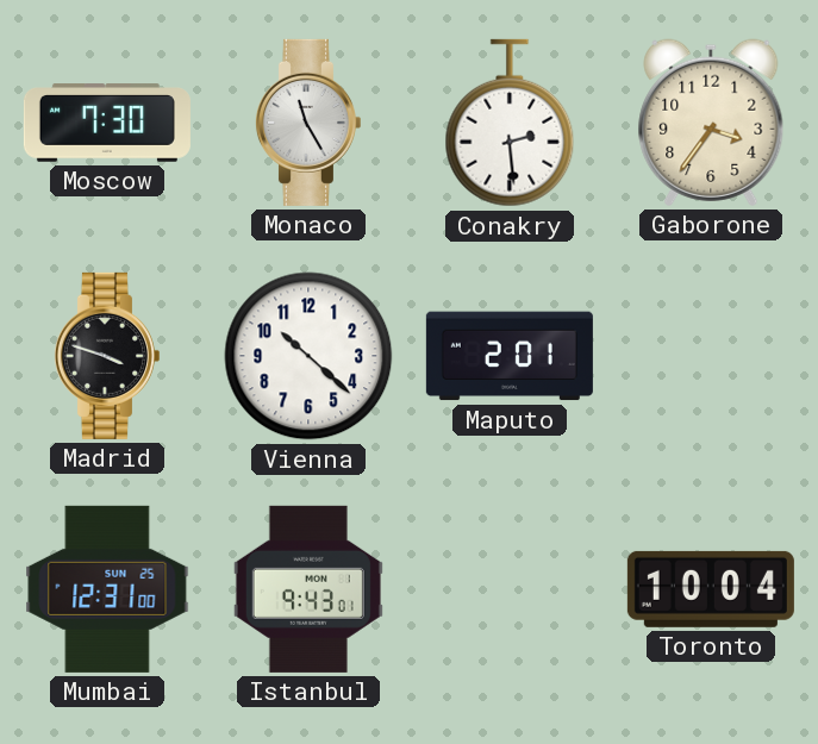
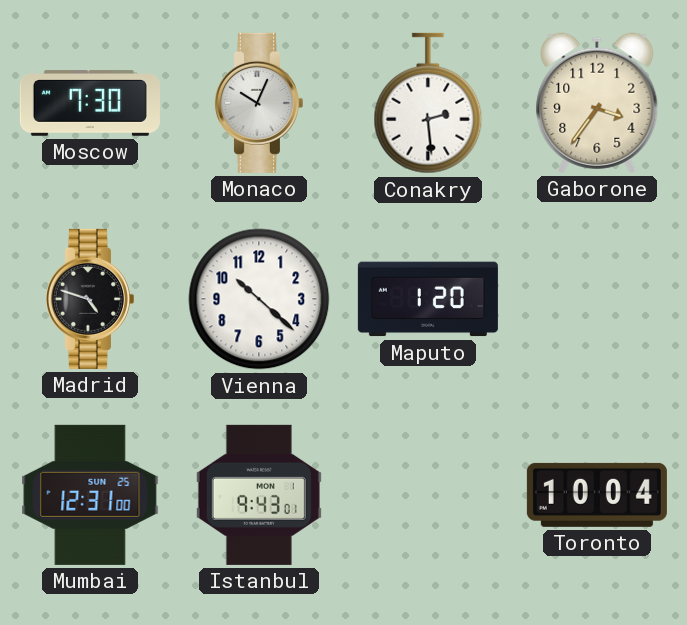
Monaco: 11:25 -> 10:04
Madrid: 3:48 -> 4:48
Maputo: 2:01 -> 1:20
